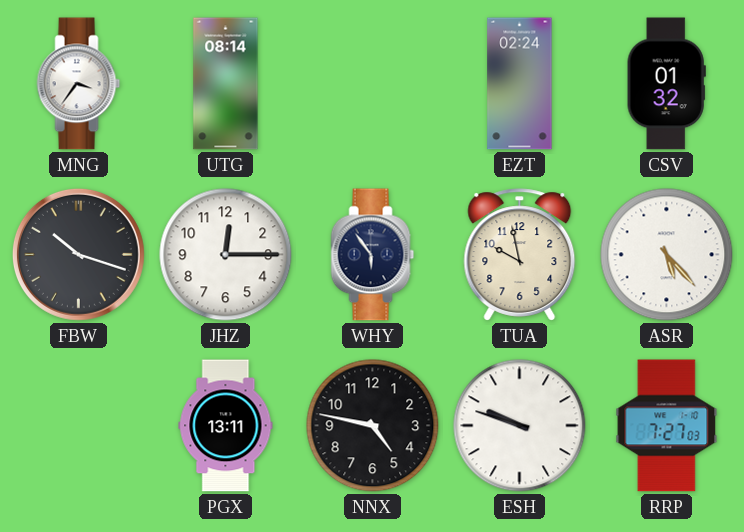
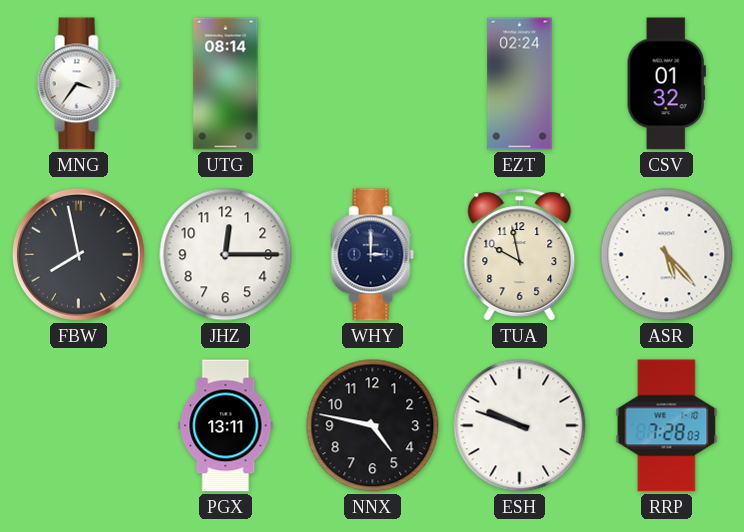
FBW: 10:18 -> 7:58
WHY: 5:54 -> 3:00
RRP: 7:27 -> 7:28
